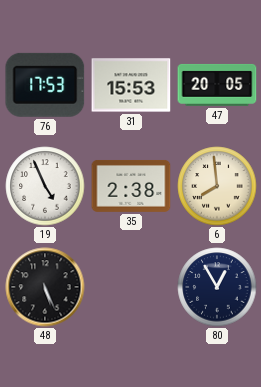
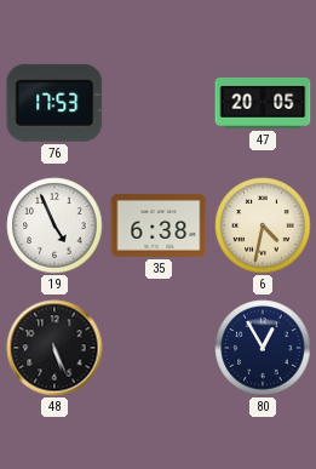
31: 15:53 -> none
35: 2:38 -> 6:38
6: 7:59 -> 4:32
